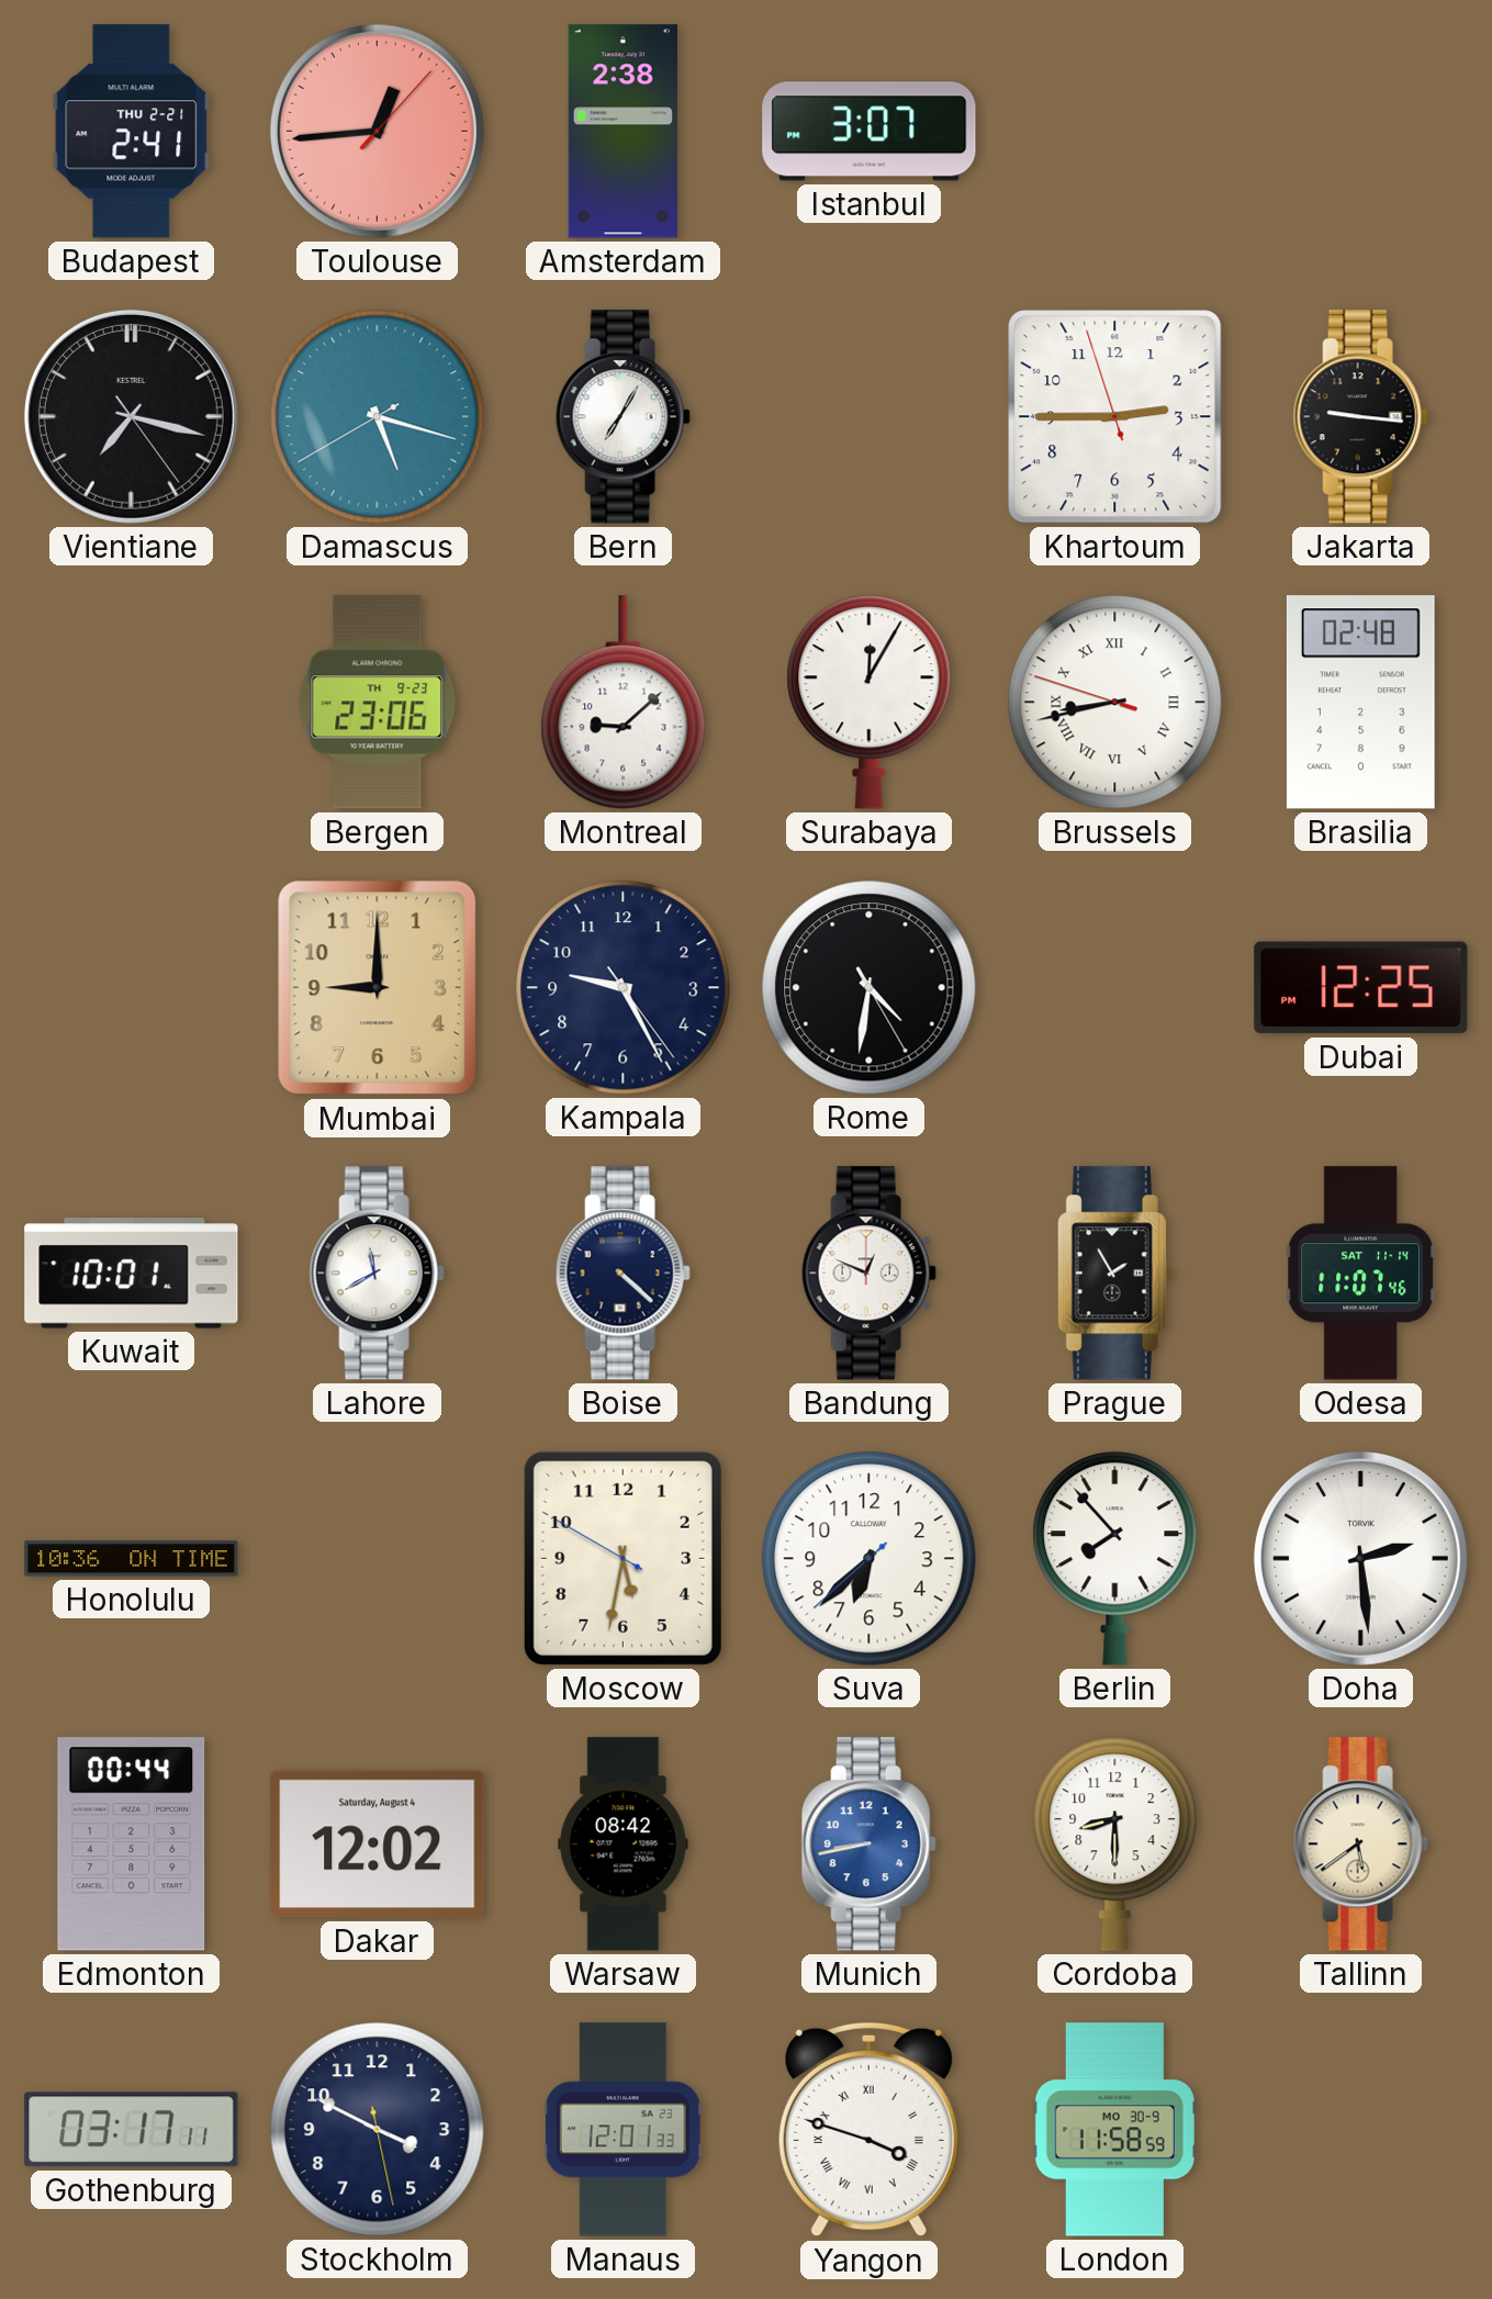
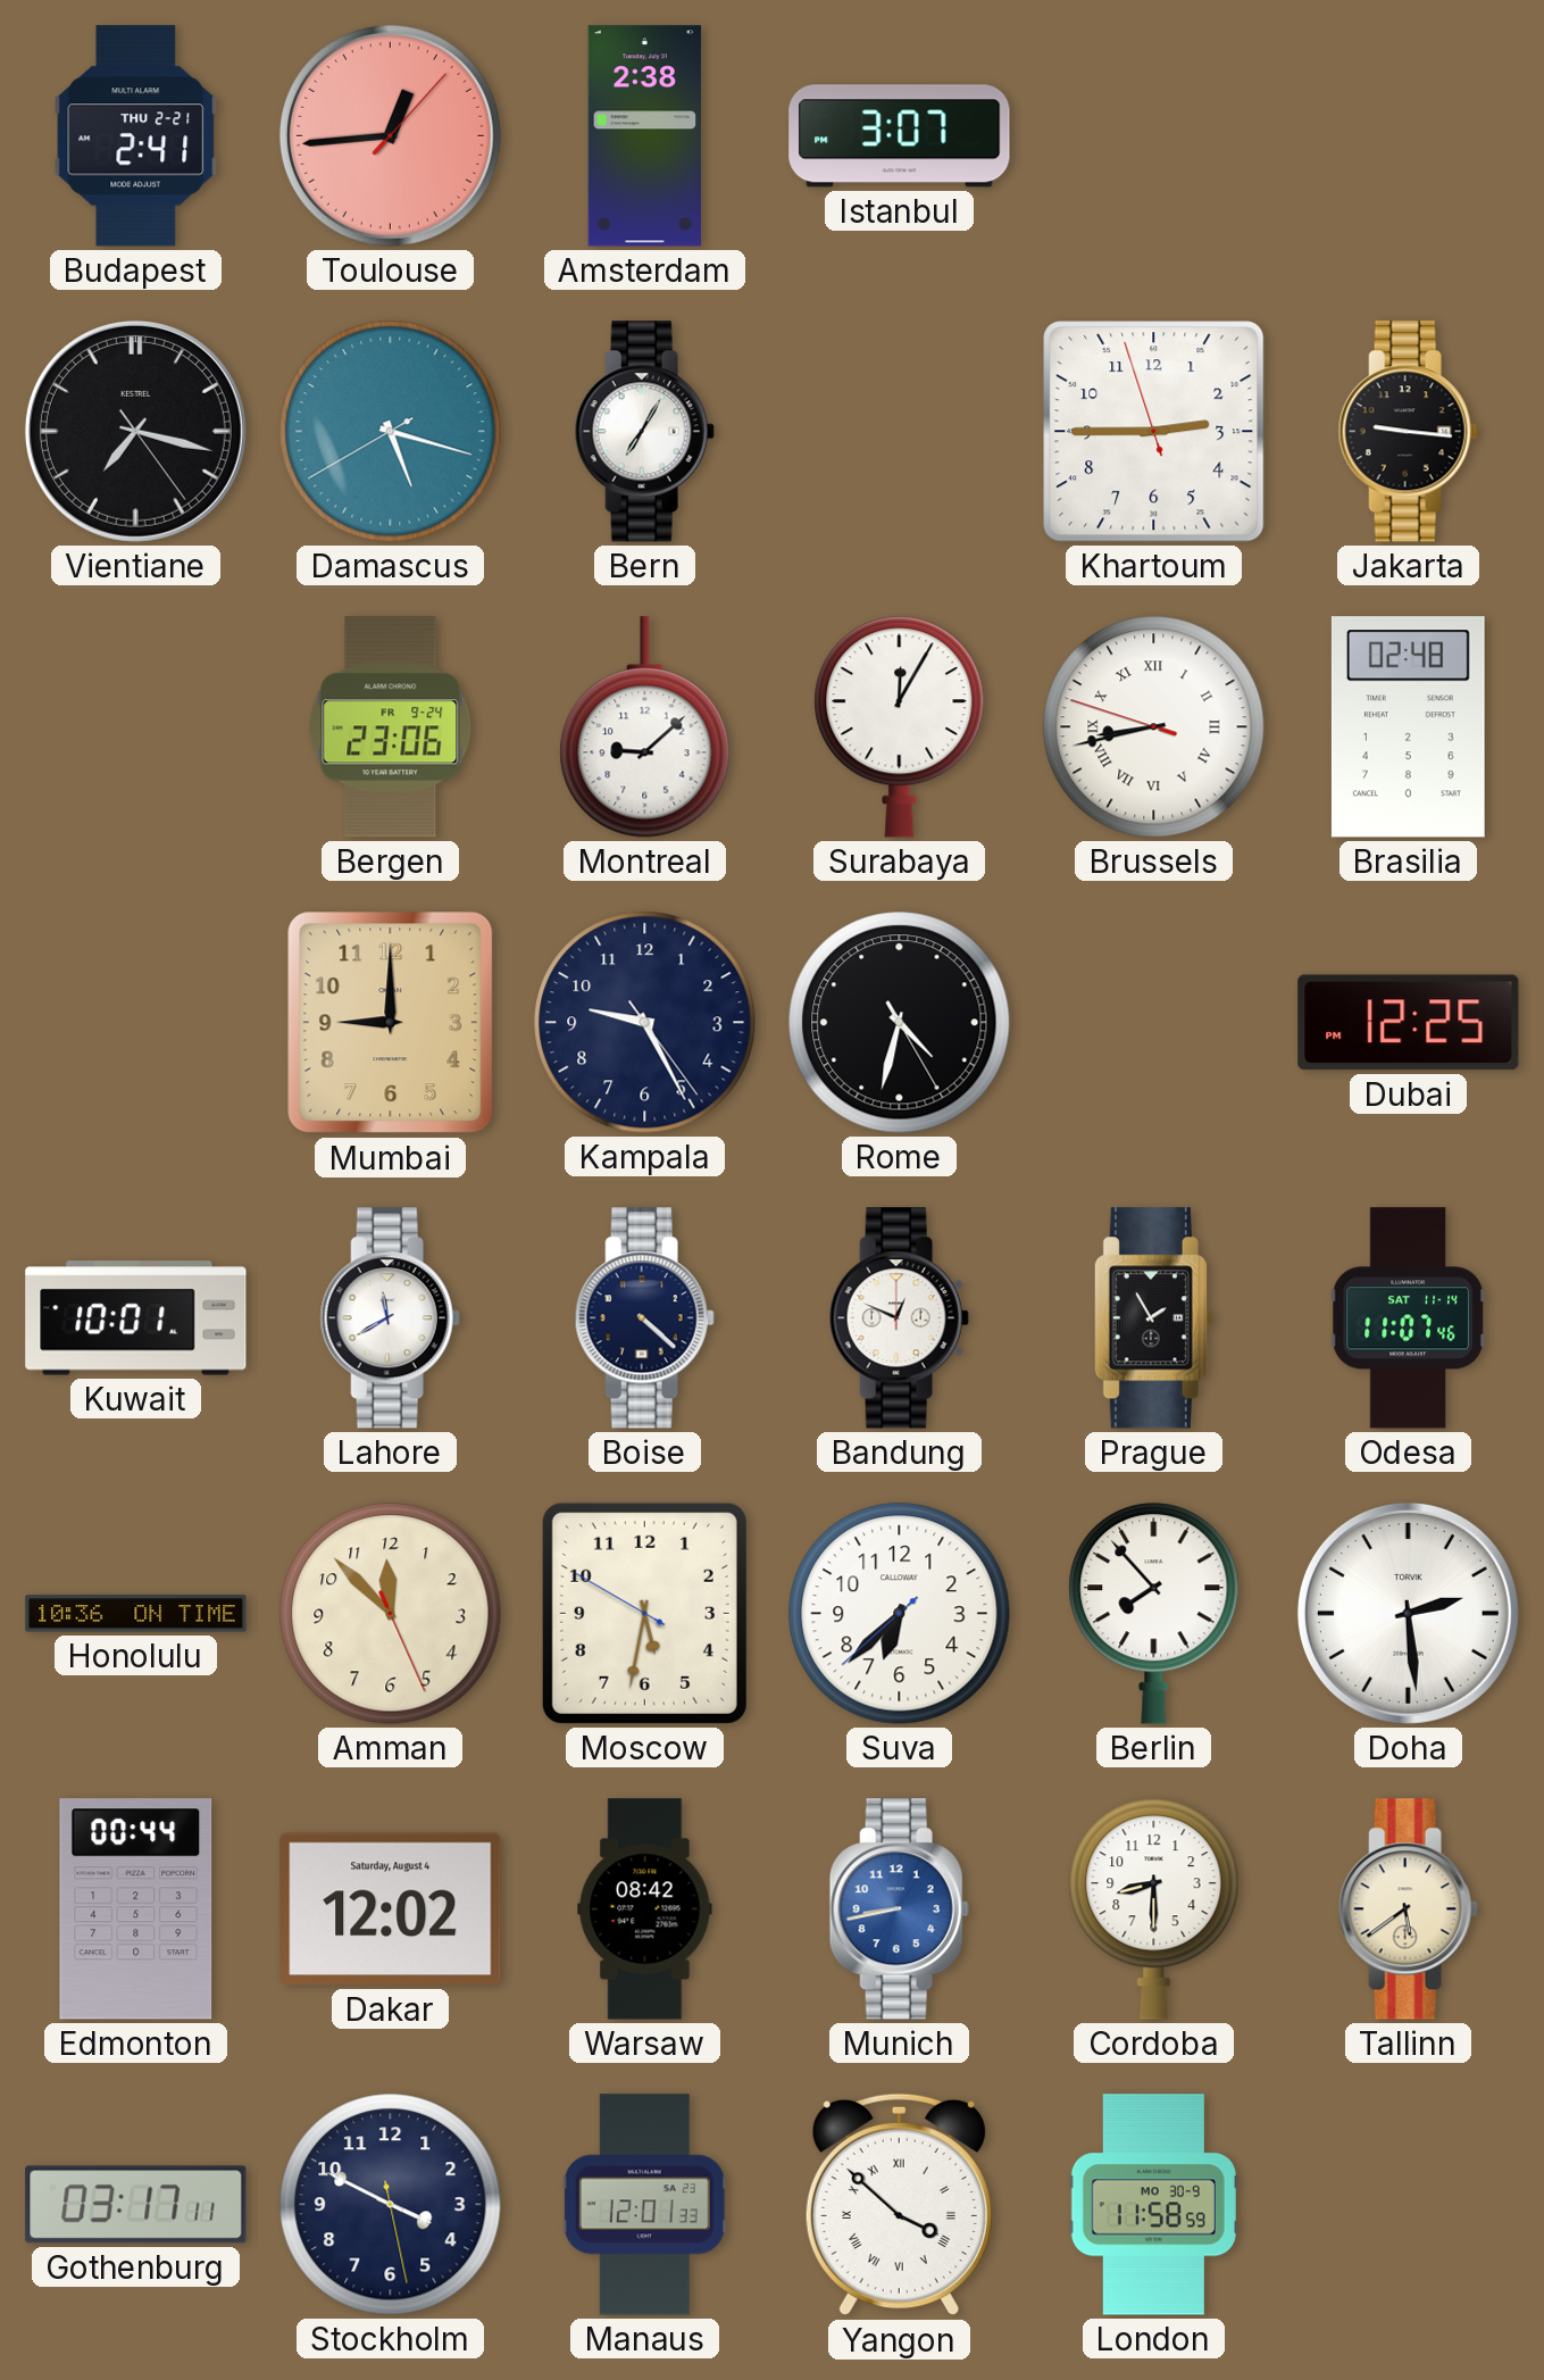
Bergen date: TH 9-23 -> FR 9-24
Rome: 4:31 -> 4:32
Amman: none -> 11:52
Yangon: 3:48 -> 3:52
